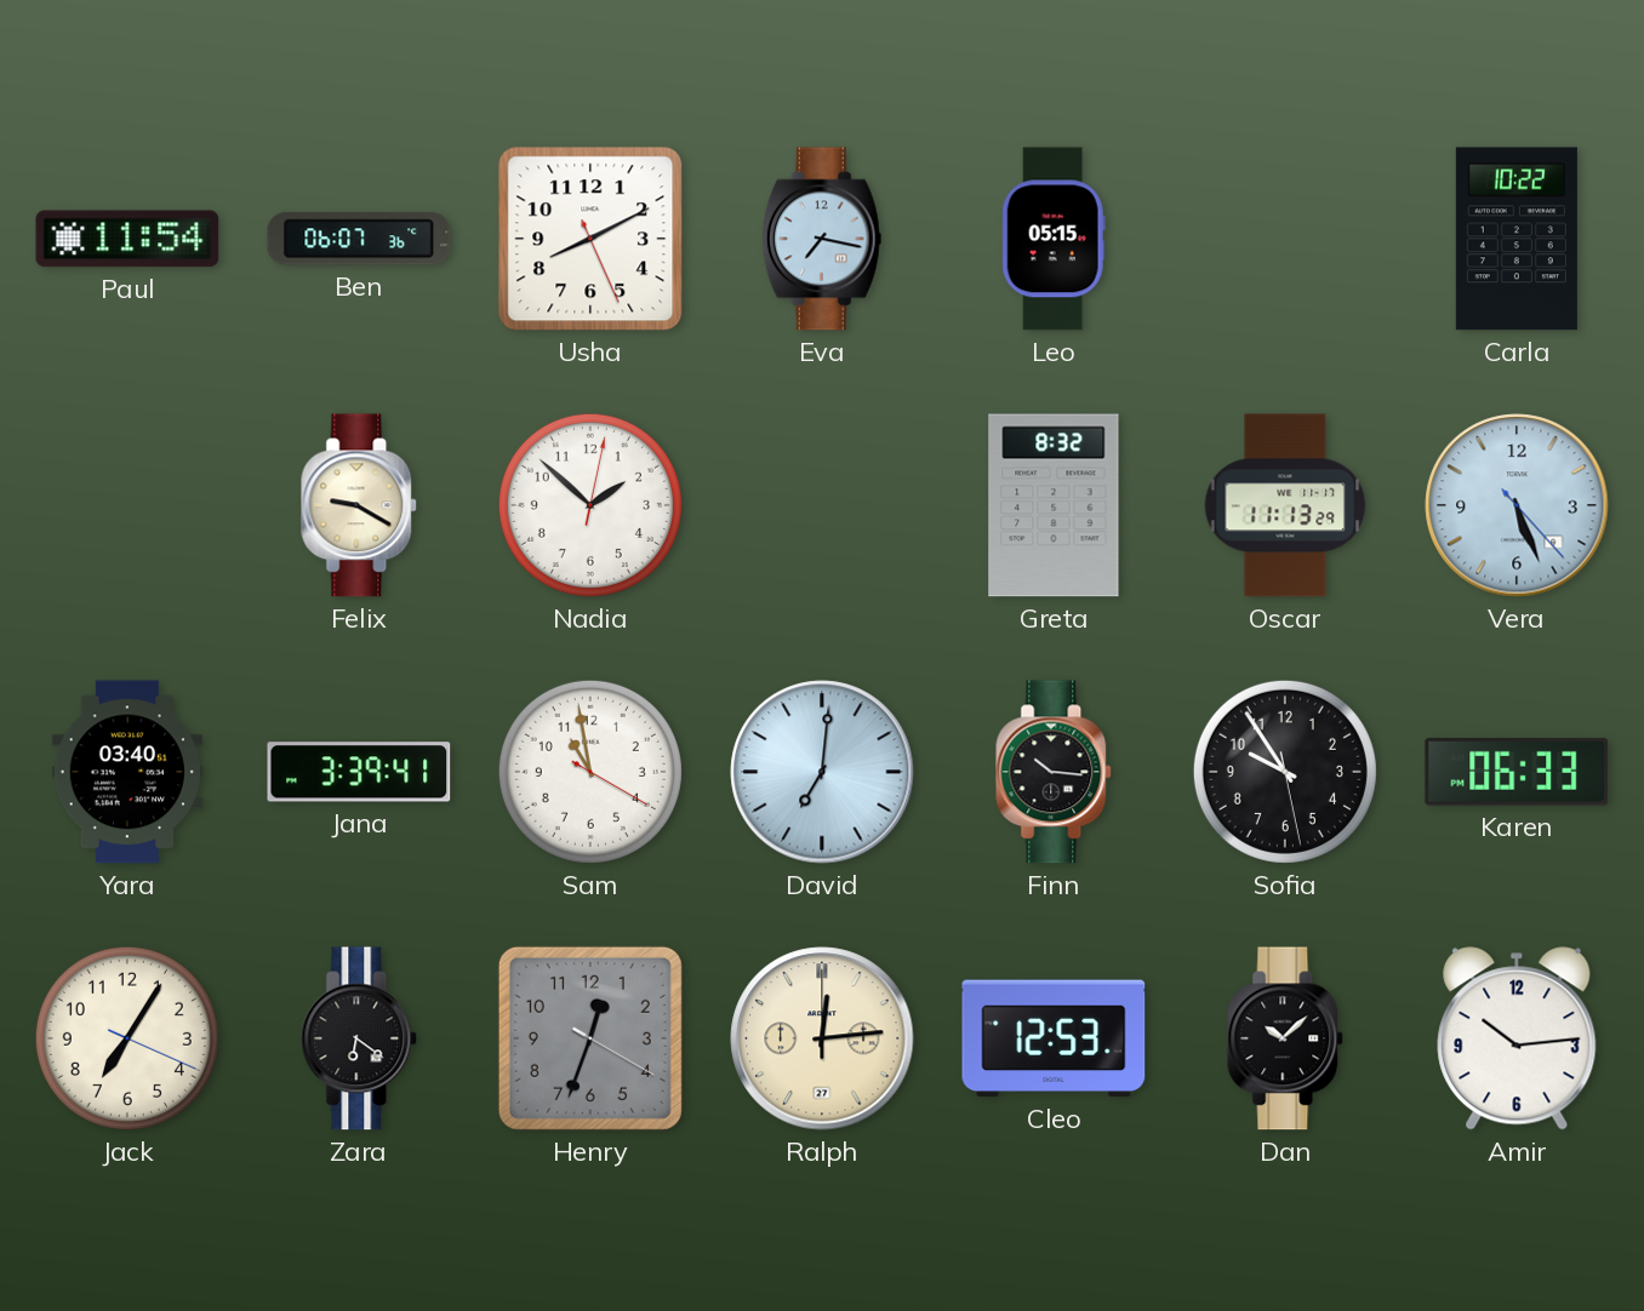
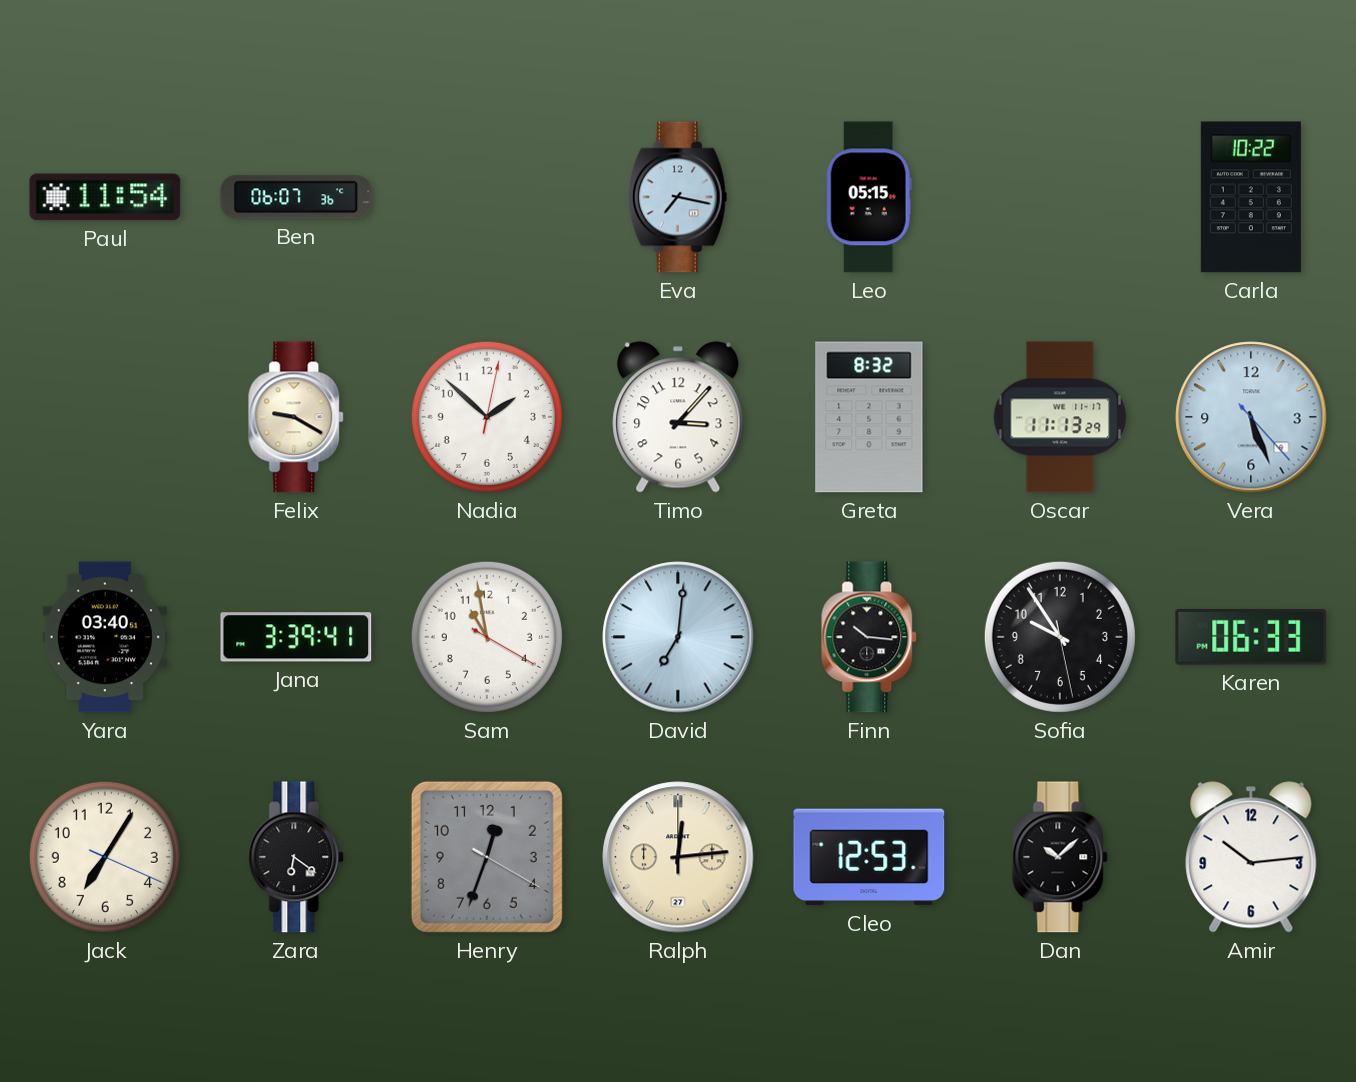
Usha: 8:10 -> none
Timo: none -> 3:07
